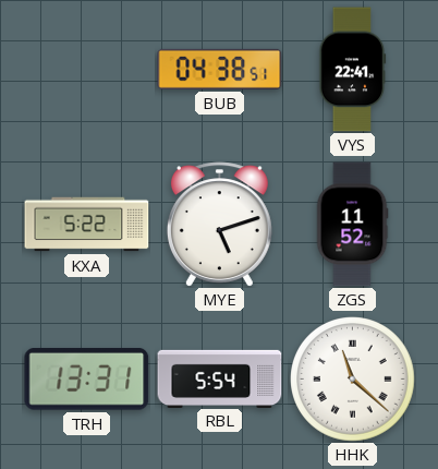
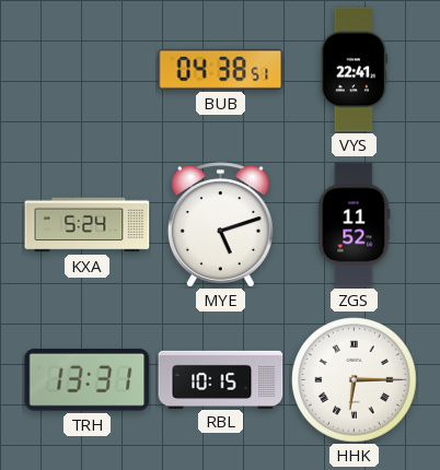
KXA: 5:22 -> 5:24
RBL: 5:54 -> 10:15
HHK: 11:22 -> 6:15
